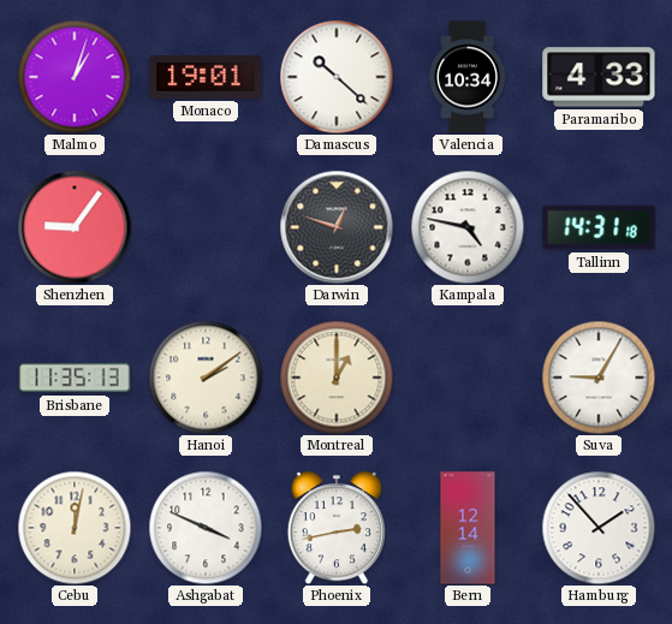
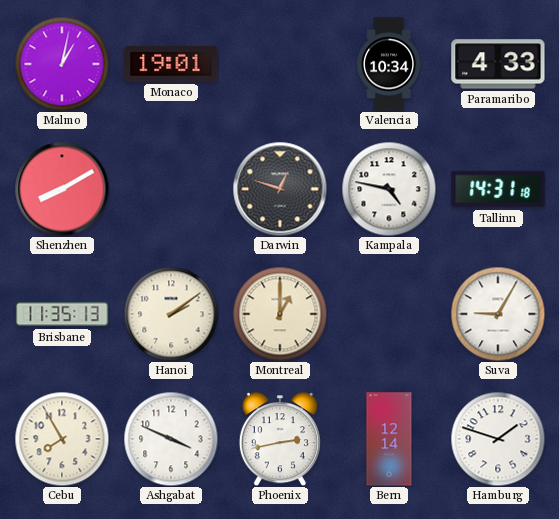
Malmo: 1:03 -> 1:02
Damascus: 10:22 -> none
Shenzhen: 9:06 -> 8:10
Cebu: 12:02 -> 7:55
Hamburg: 1:53 -> 1:48
